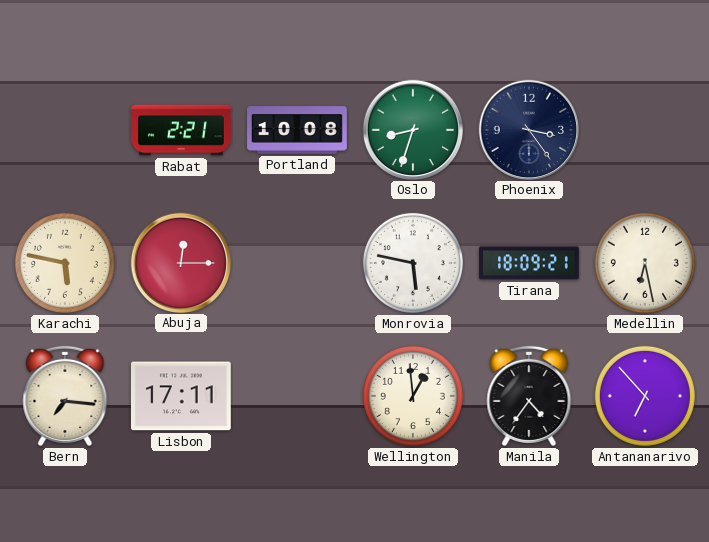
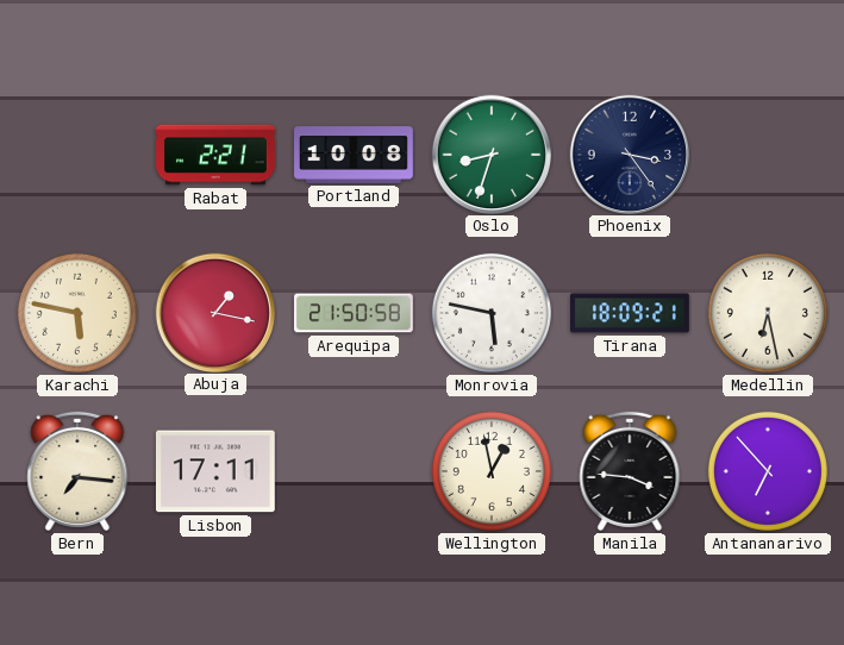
Abuja: 12:15 -> 1:17
Arequipa: none -> 21:50
Wellington: 12:59 -> 12:58
Manila: 4:36 -> 3:46
